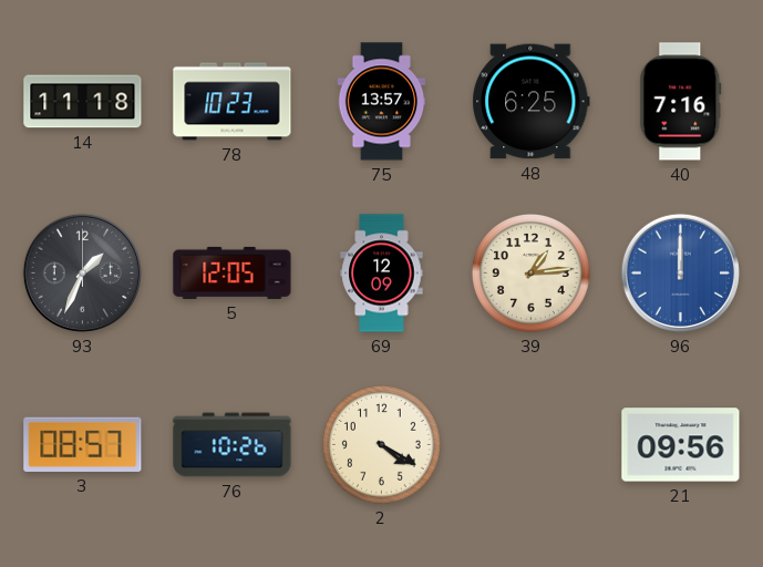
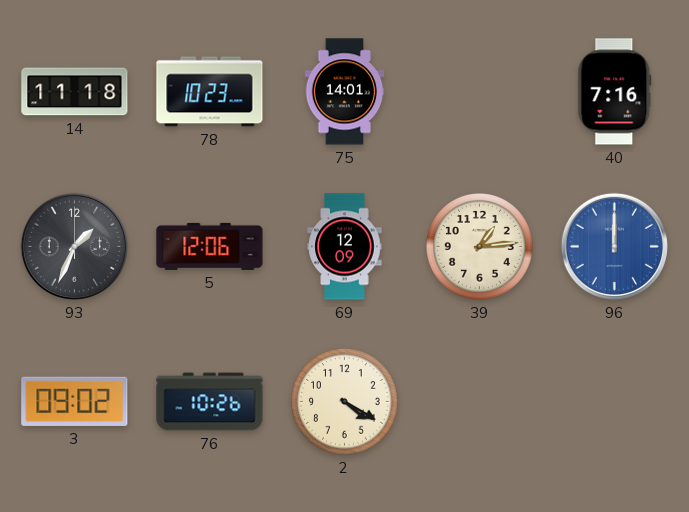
75: 13:57 -> 14:01
48: 6:25 -> none
5: 12:05 -> 12:06
3: 08:57 -> 09:02
21: 09:56 -> none
